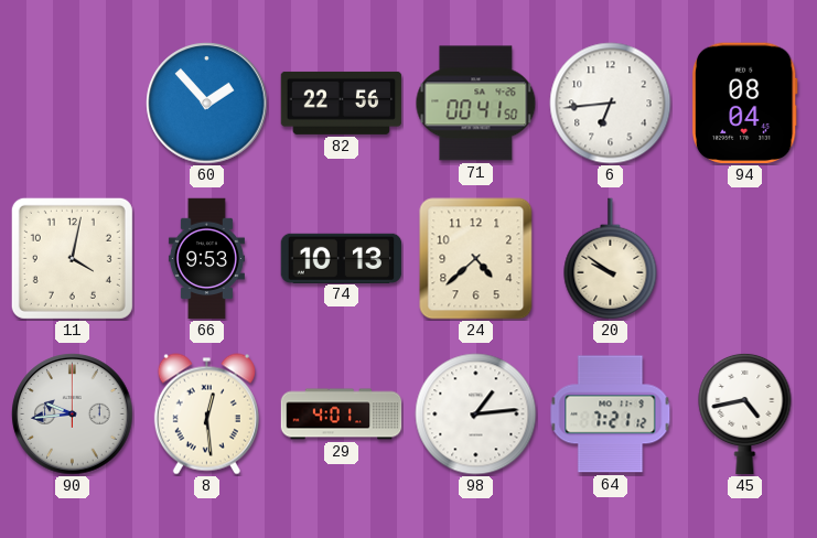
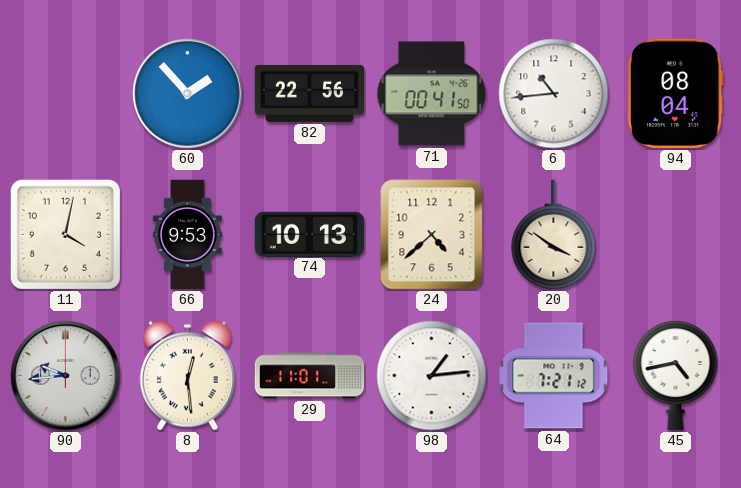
6: 6:44 -> 10:44
20: 9:51 -> 3:51
29: 4:01 -> 11:01
